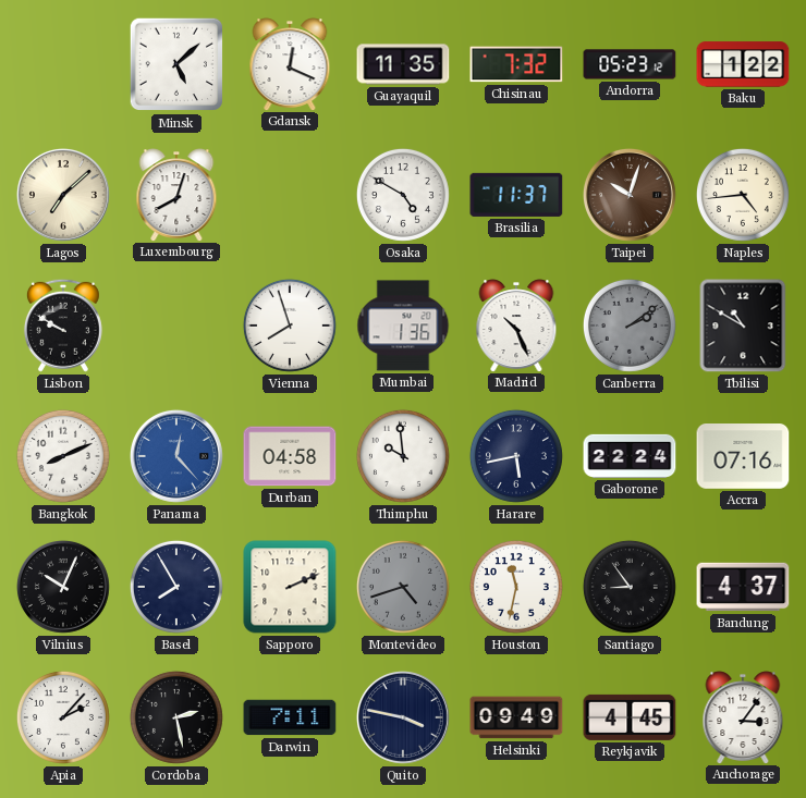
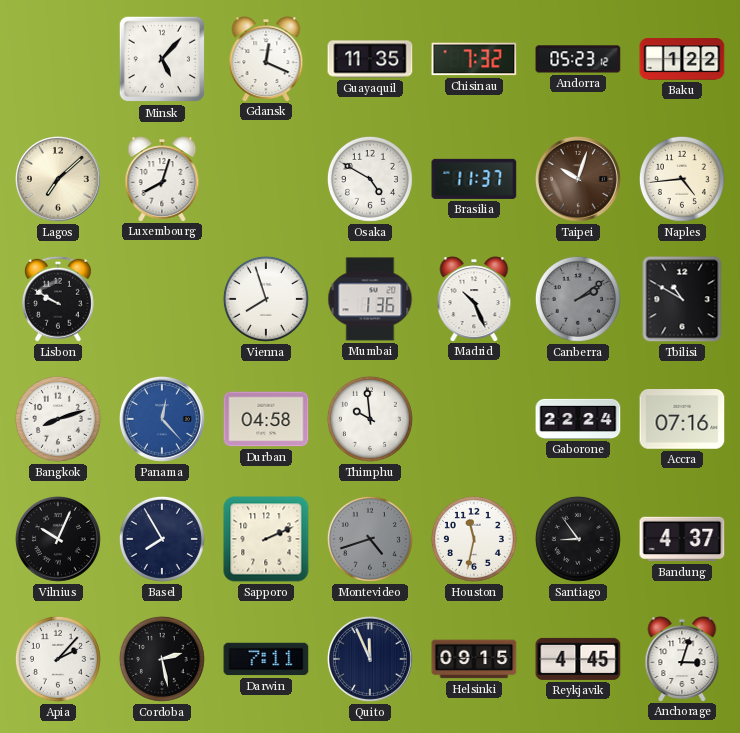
Minsk: 5:08 -> 5:07
Bangkok: 8:11 -> 8:12
Harare: 5:43 -> none
Quito: 3:47 -> 11:56
Helsinki: 09:49 -> 09:15
Anchorage: 3:06 -> 3:03
